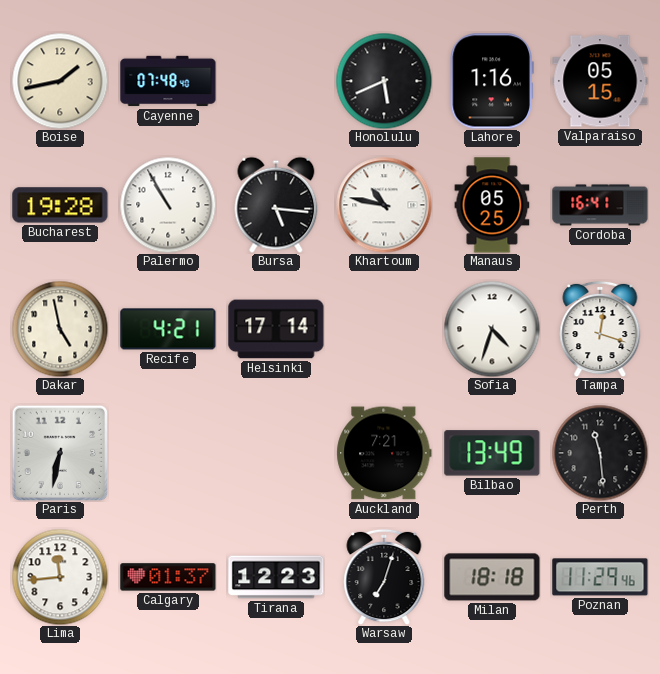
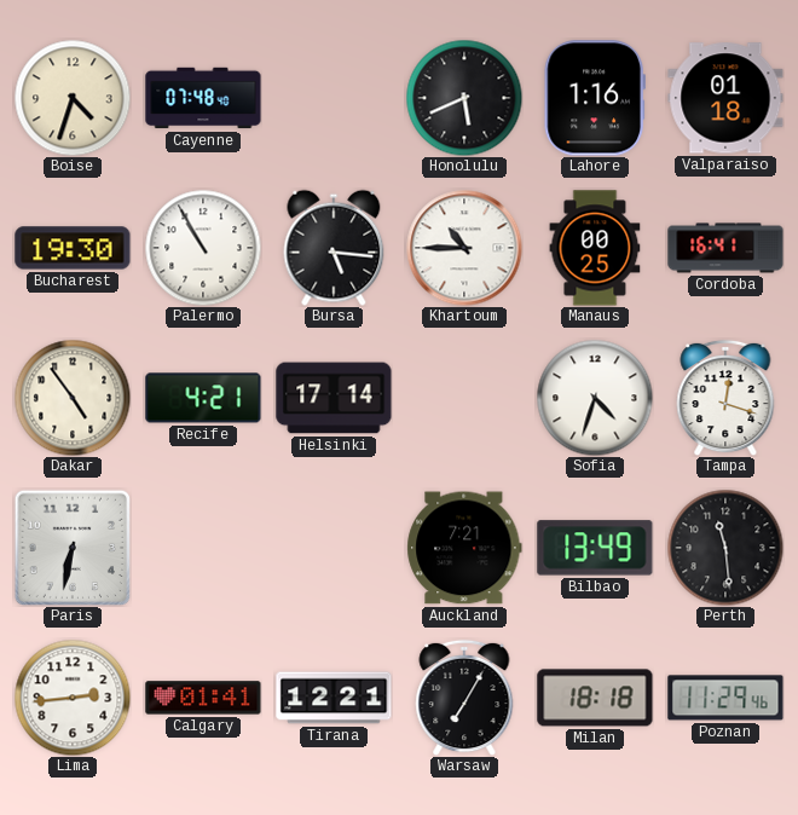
Boise: 1:43 -> 4:33
Valparaiso: 05:15 -> 01:18
Bucharest: 19:28 -> 19:30
Khartoum: 10:47 -> 10:45
Manaus: 05:25 -> 00:25
Dakar: 4:58 -> 4:54
Lima: 11:44 -> 2:44
Calgary: 01:37 -> 01:41
Tirana: 12:23 -> 12:21
Warsaw: 7:03 -> 7:05
